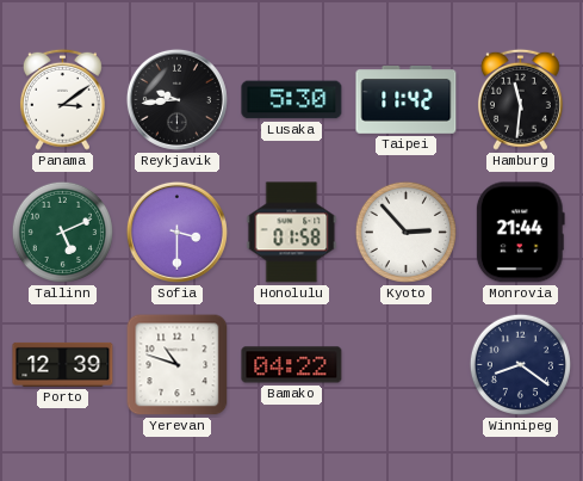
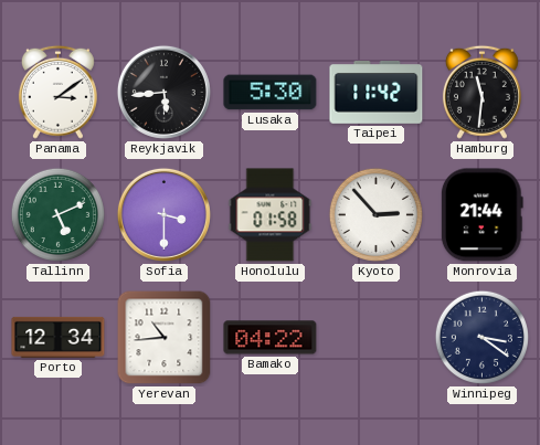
Reykjavik: 9:44 -> 5:44
Porto: 12:39 -> 12:34
Yerevan: 10:48 -> 10:44
Winnipeg: 8:21 -> 3:21
